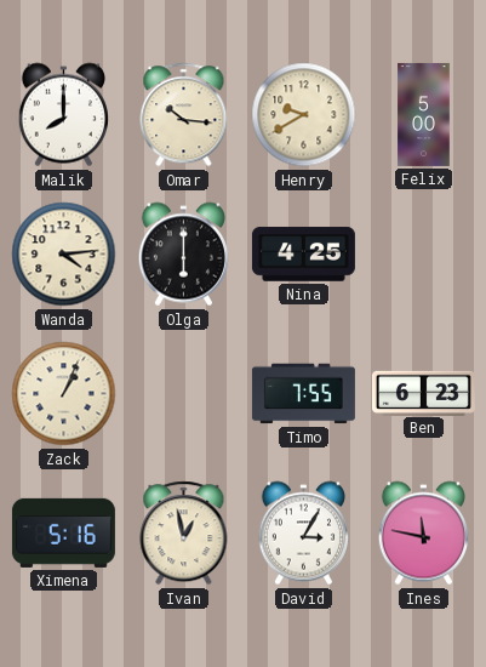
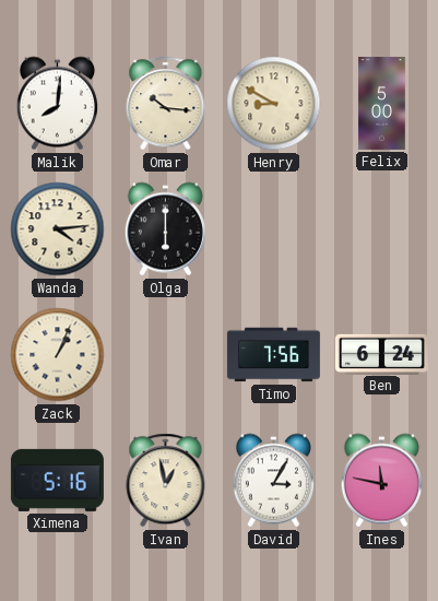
Malik: 8:00 -> 8:01
Henry: 9:40 -> 8:50
Nina: 4:25 -> none
Timo: 7:55 -> 7:56
Ben: 6:23 -> 6:24
